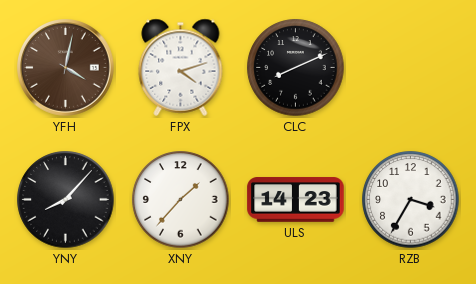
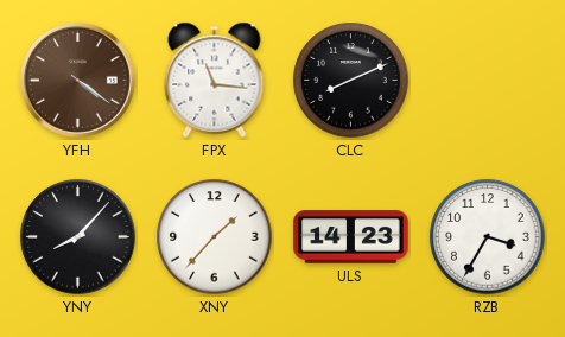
YFH: 4:02 -> 4:21
FPX: 4:12 -> 11:16
